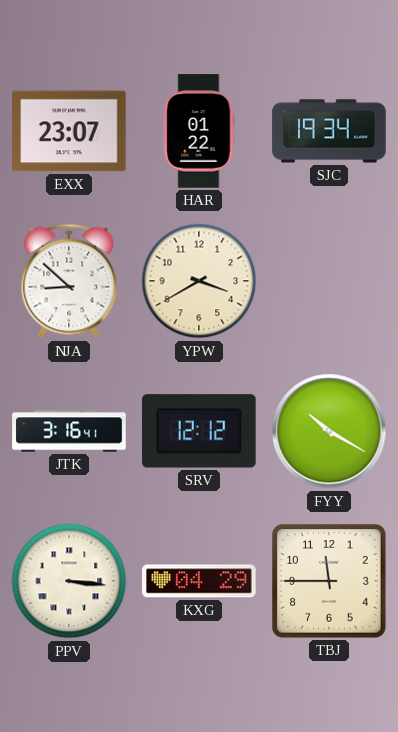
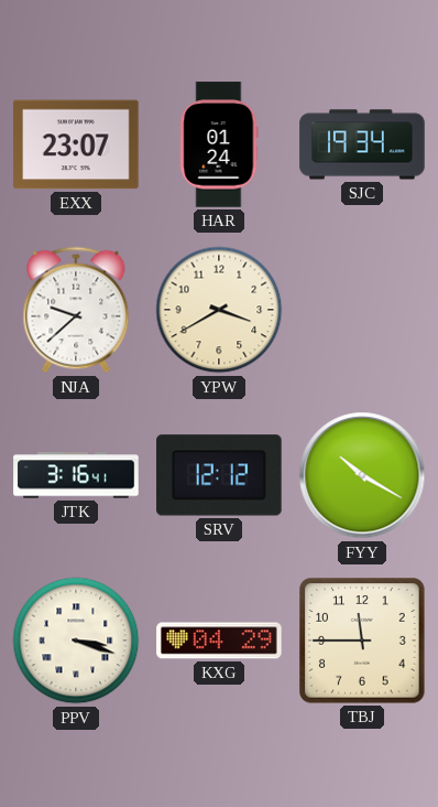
HAR: 01:22 -> 01:24
NJA: 8:52 -> 9:38
PPV: 3:16 -> 3:18
